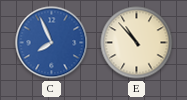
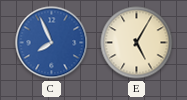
E: 10:53 -> 5:05
